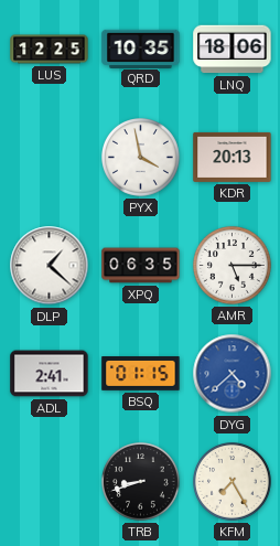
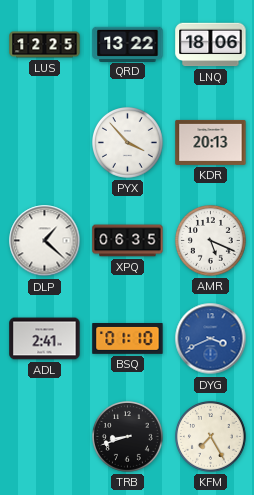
QRD: 10:35 -> 13:22
PYX: 3:58 -> 3:53
AMR: 5:15 -> 5:19
BSQ: 01:15 -> 01:10
DYG: 4:38 -> 3:41
